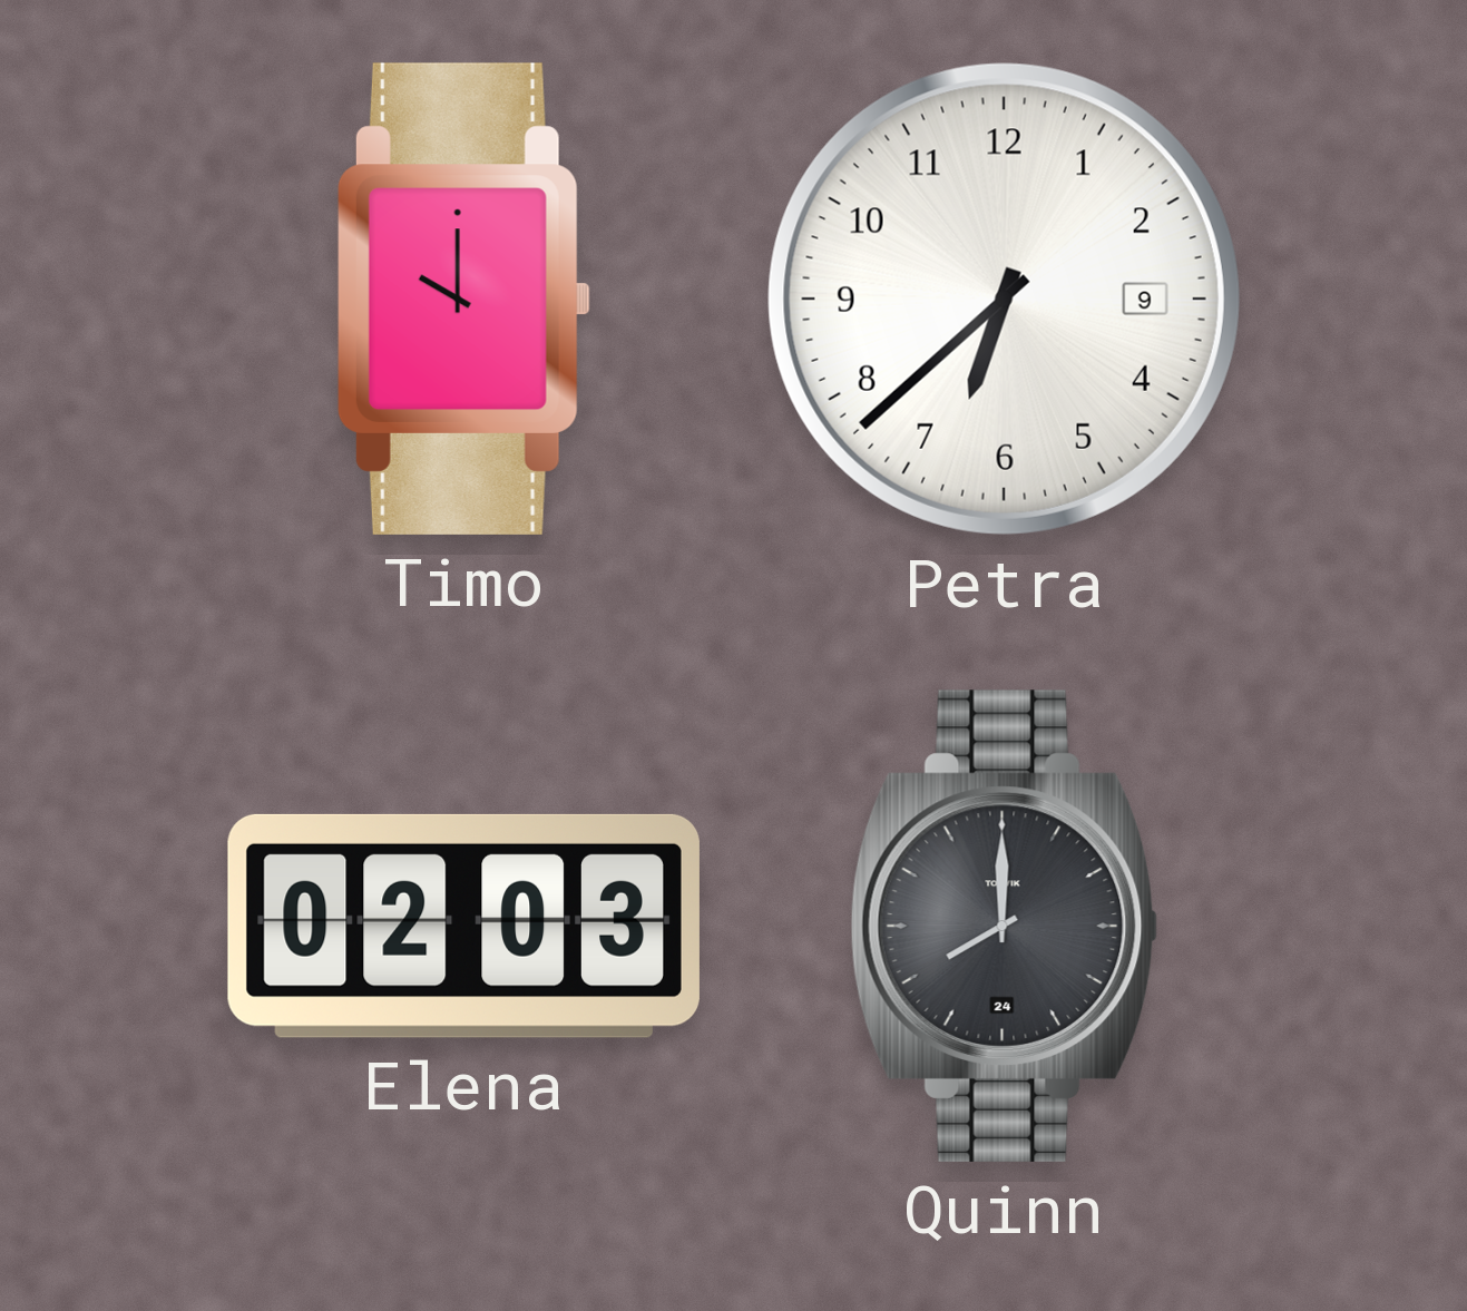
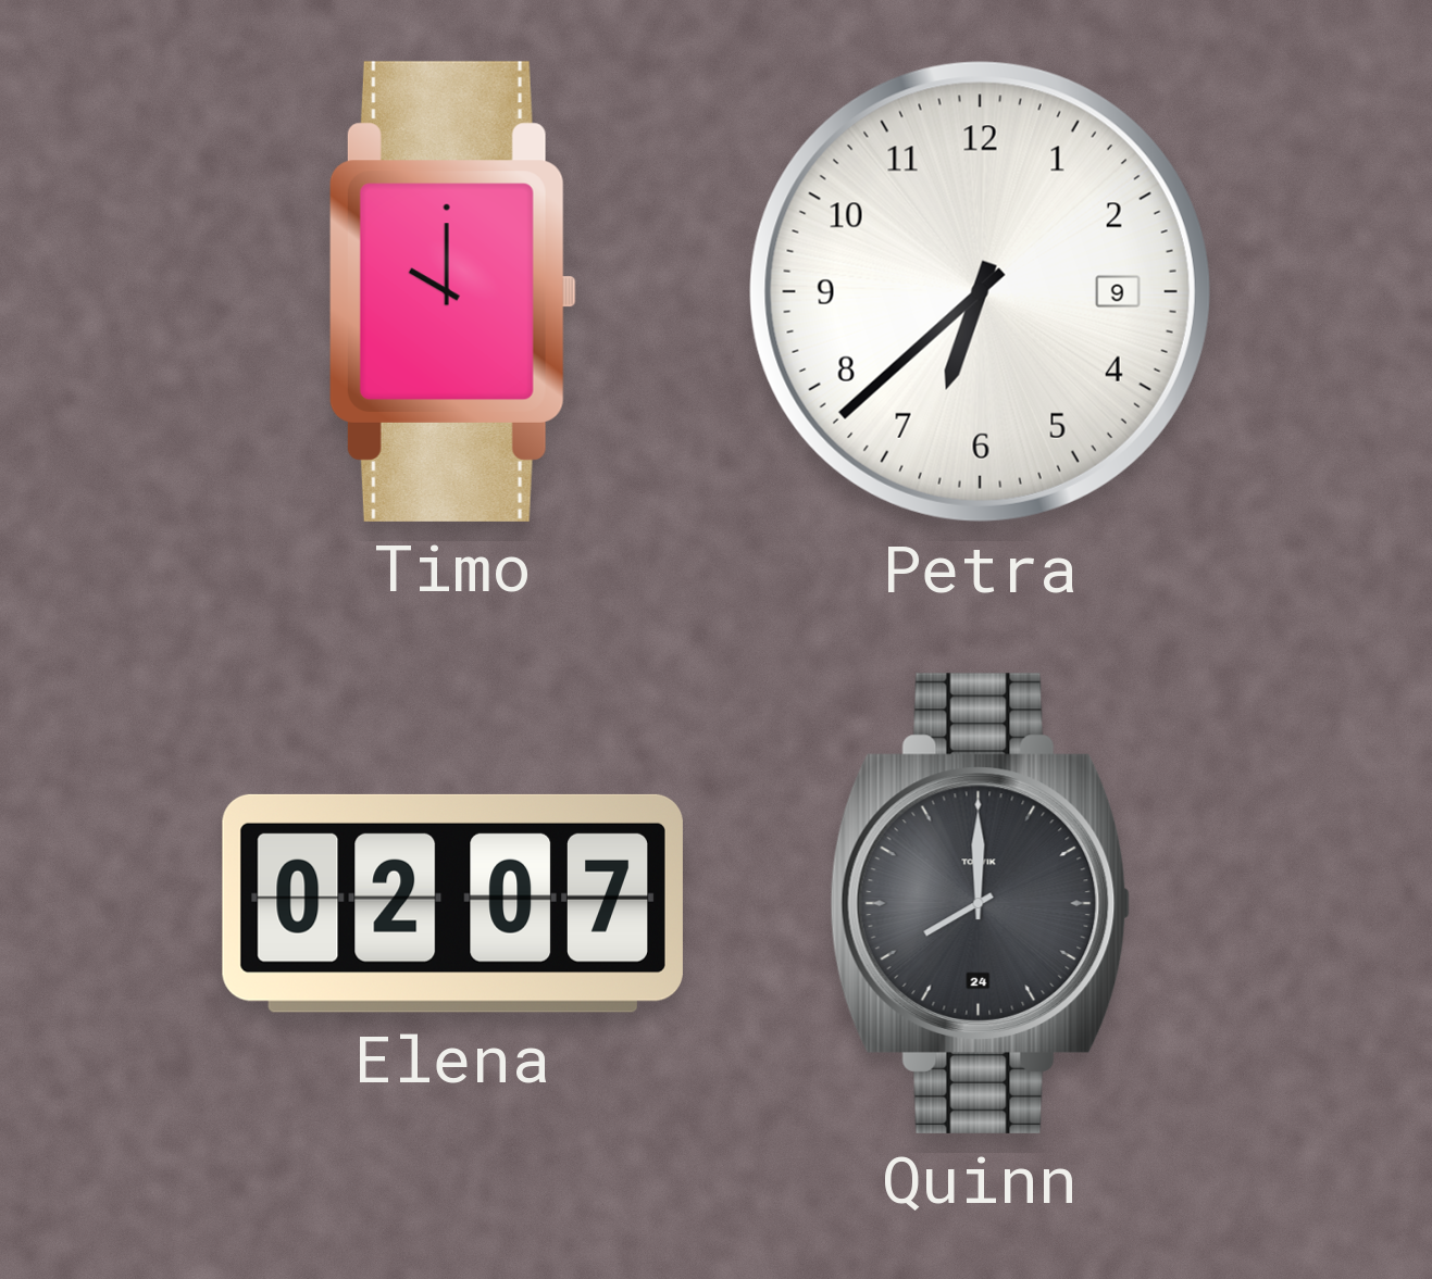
Elena: 02:03 -> 02:07
